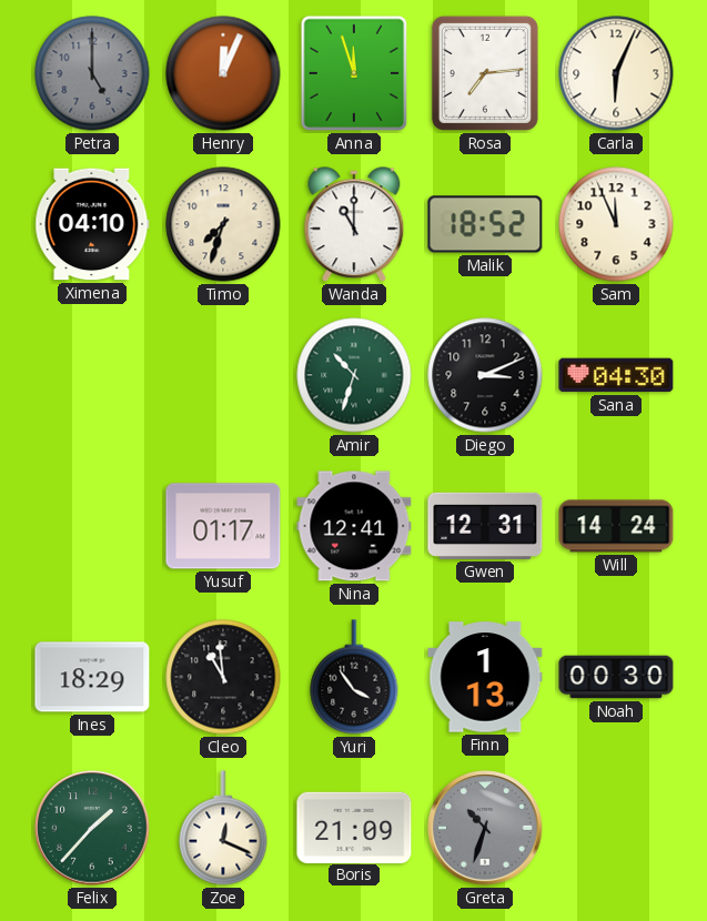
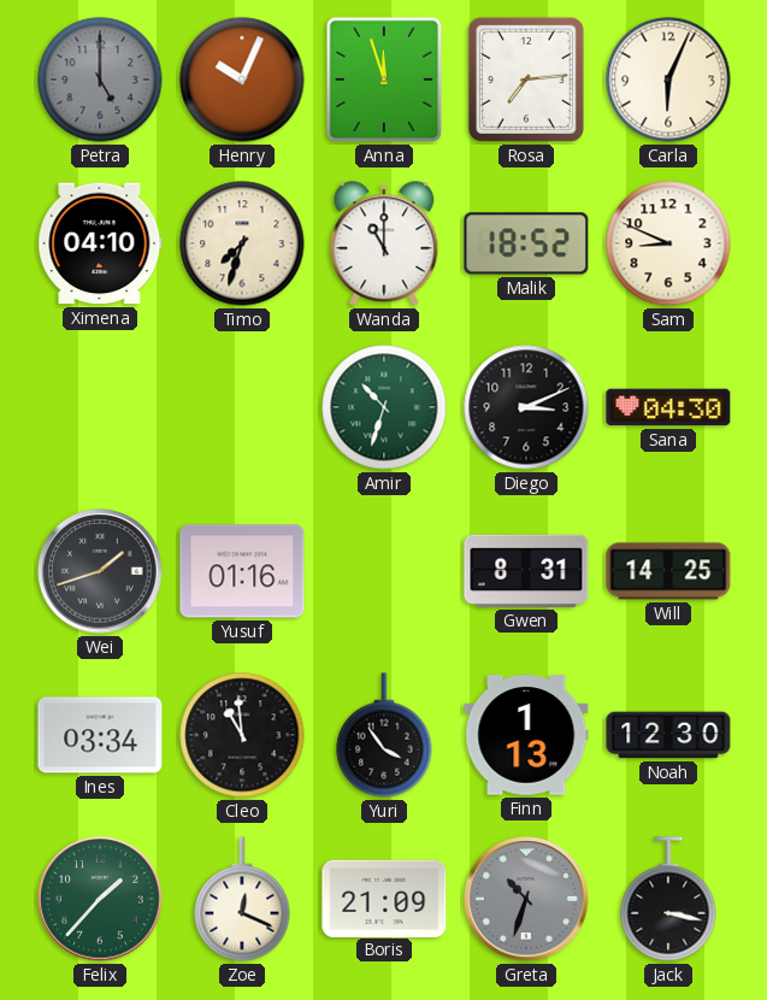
Henry: 12:04 -> 10:04
Sam: 11:56 -> 8:49
Wei: none -> 1:42
Yusuf: 01:17 -> 01:16
Nina: 12:41 -> none
Gwen: 12:31 -> 8:31
Will: 14:24 -> 14:25
Ines: 18:29 -> 03:34
Noah: 00:30 -> 12:30
Jack: none -> 3:17
